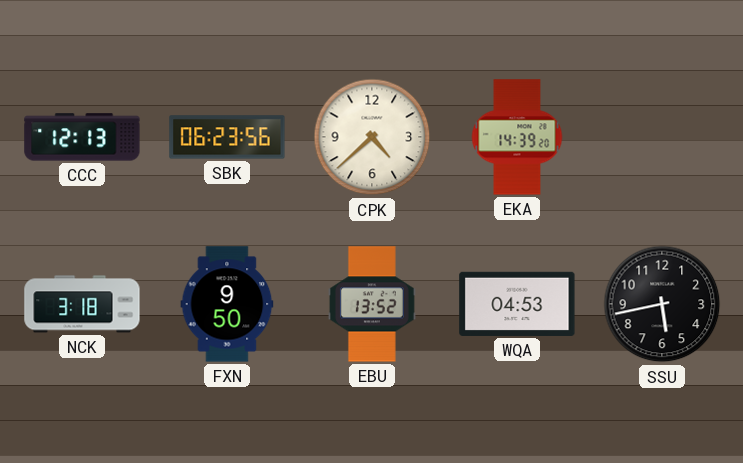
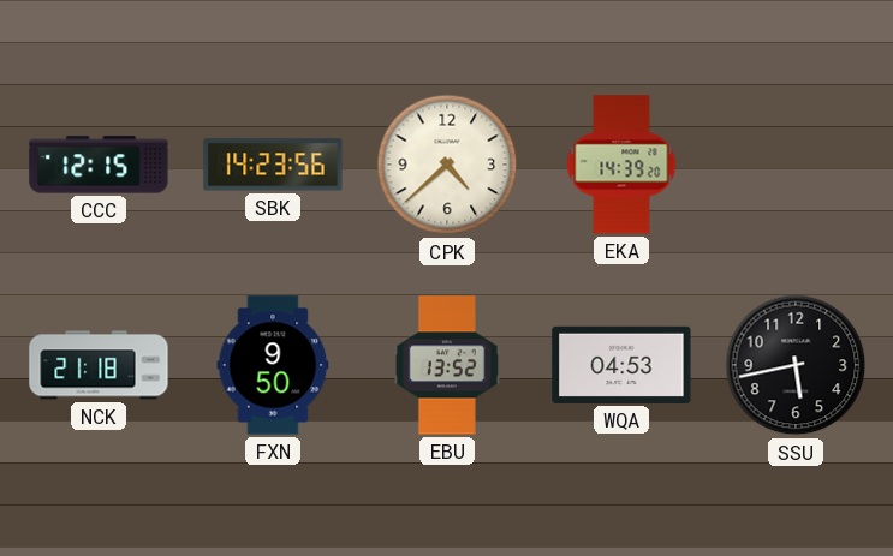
CCC: 12:13 -> 12:15
SBK: 06:23 -> 14:23
NCK: 3:18 -> 21:18
